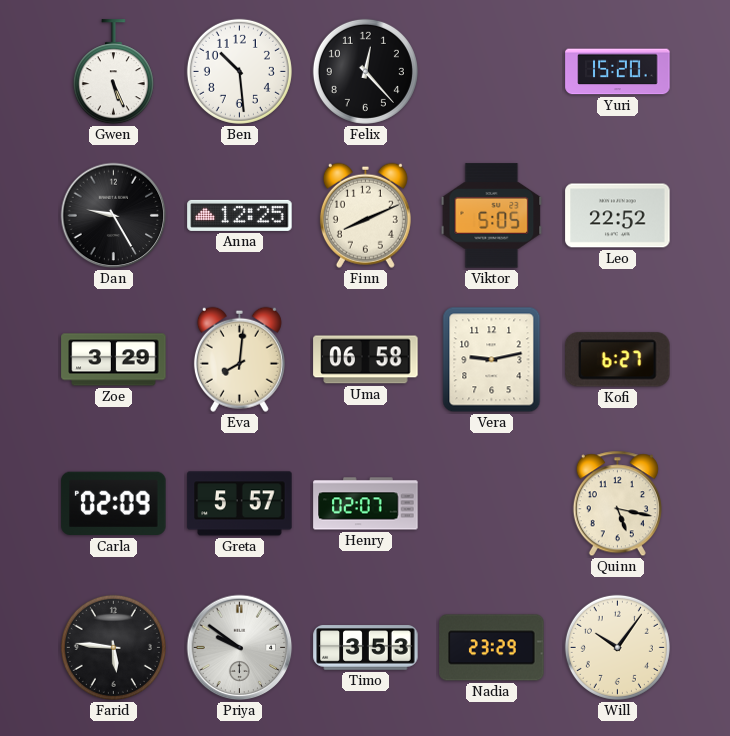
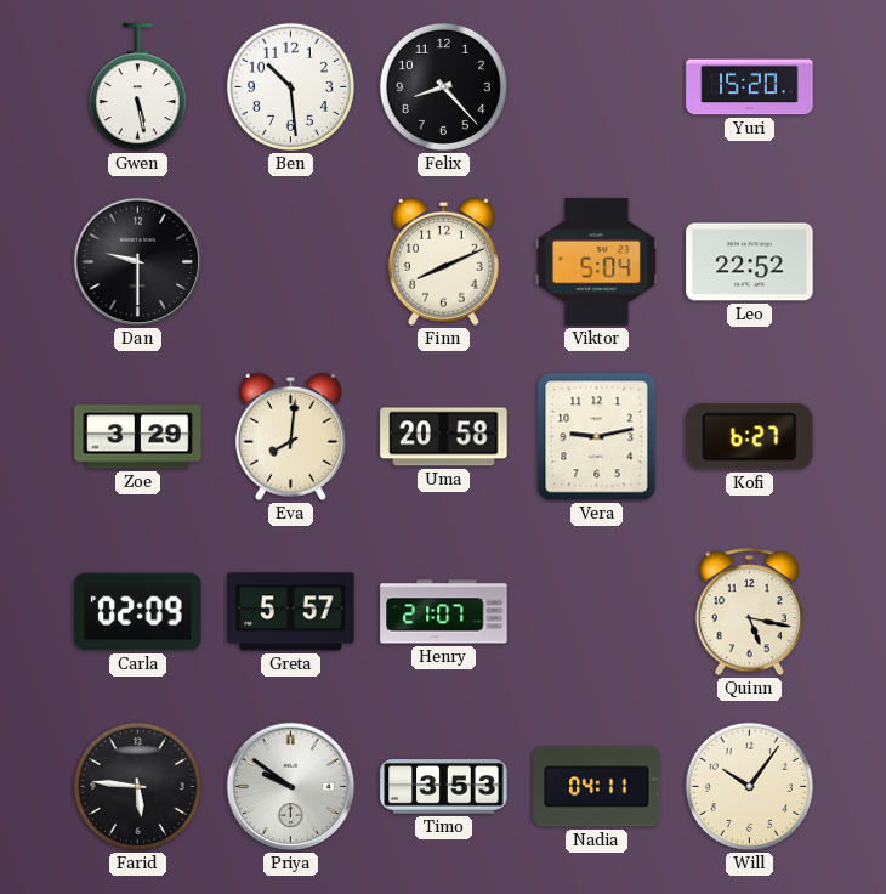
Gwen: 5:26 -> 5:28
Felix: 12:23 -> 8:23
Dan: 9:25 -> 9:30
Anna: 12:25 -> none
Viktor: 5:05 -> 5:04
Uma: 06:58 -> 20:58
Henry: 02:07 -> 21:07
Nadia: 23:29 -> 04:11
